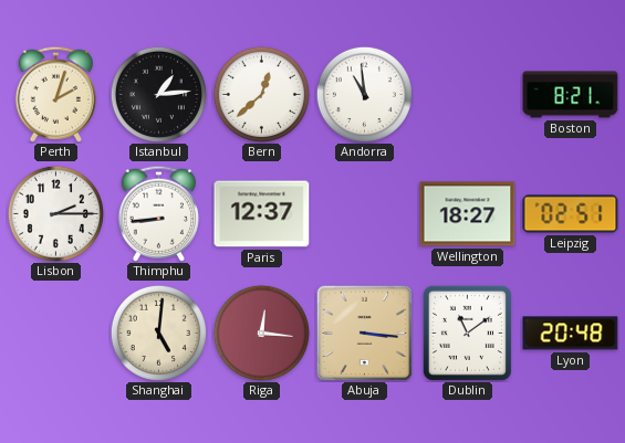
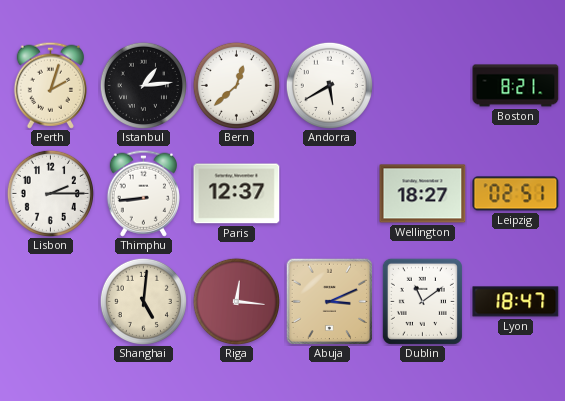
Andorra: 10:59 -> 5:40
Abuja: 3:16 -> 3:11
Lyon: 20:48 -> 18:47
